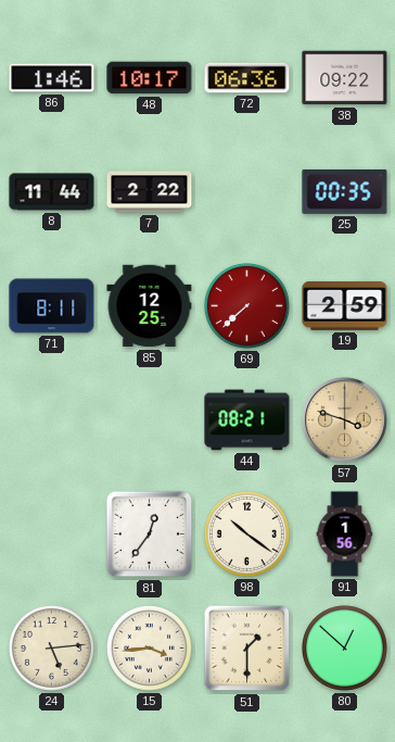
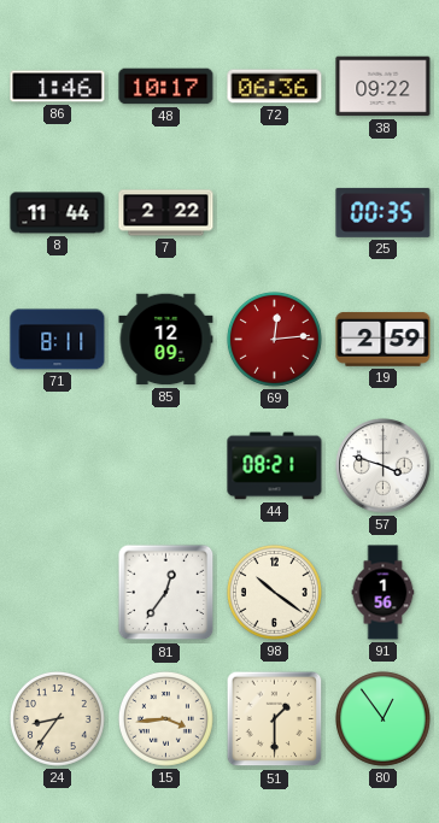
85: 12:25 -> 12:09
69: 7:38 -> 12:14
57 dial: champagne -> white
24: 5:14 -> 8:36
80: 12:52 -> 12:54
